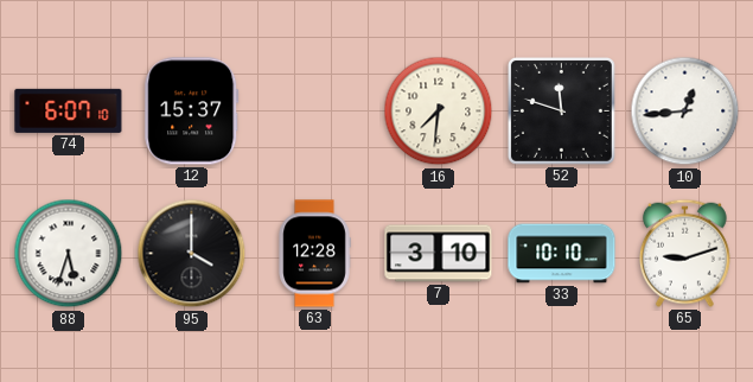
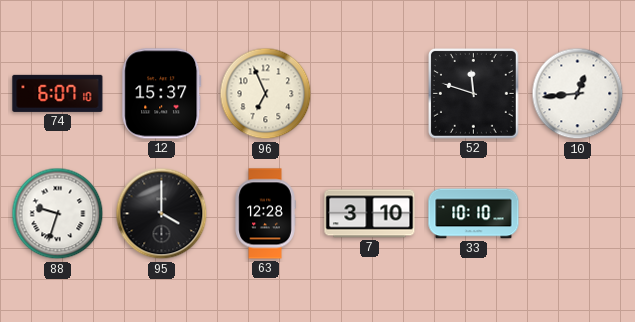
96: none -> 6:56
16: 7:31 -> none
88: 5:33 -> 9:33
65: 9:12 -> none
